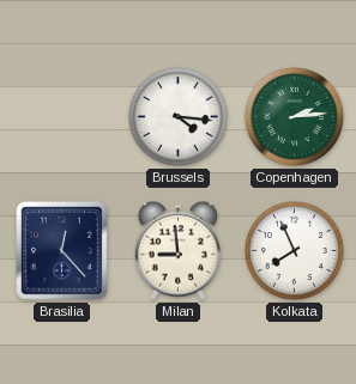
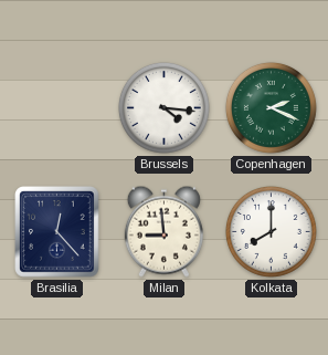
Copenhagen: 2:14 -> 2:19
Kolkata: 7:56 -> 8:00
